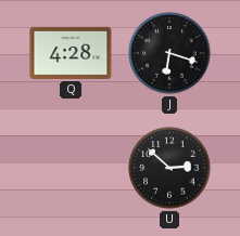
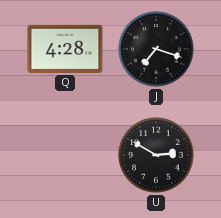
J: 6:18 -> 7:18
U: 2:52 -> 2:50
